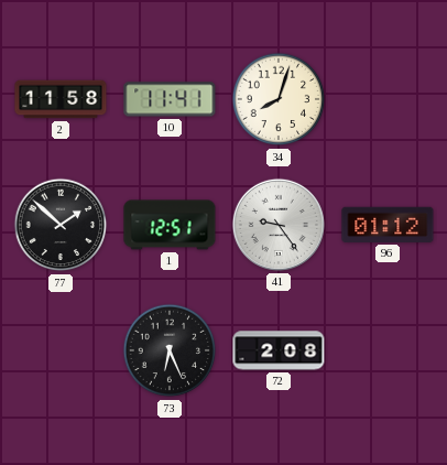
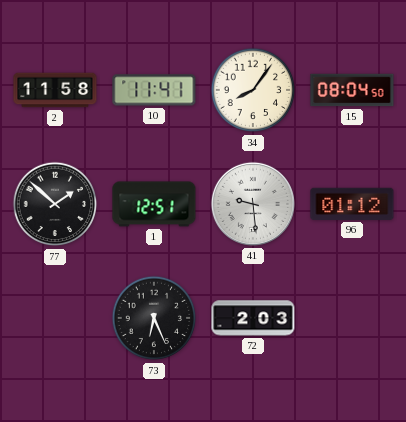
34: 8:03 -> 8:06
15: none -> 08:04
41: 9:24 -> 9:29
72: 2:08 -> 2:03
